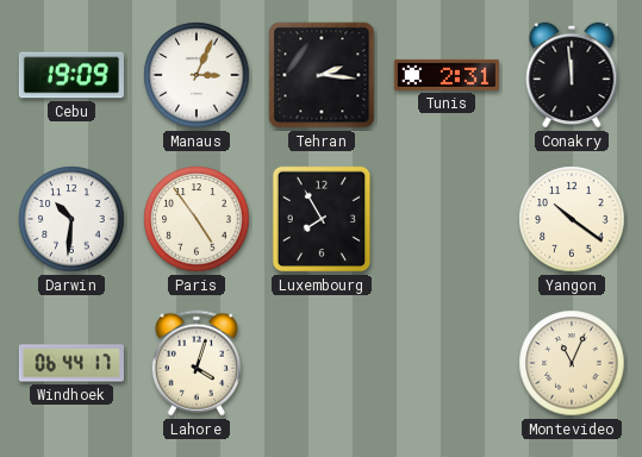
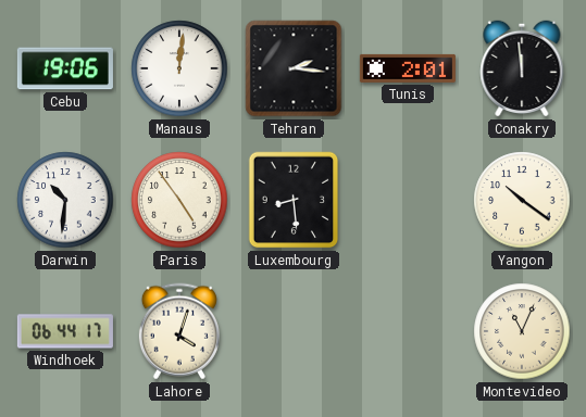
Cebu: 19:09 -> 19:06
Manaus: 3:04 -> 12:01
Tunis: 2:31 -> 2:01
Luxembourg: 7:55 -> 8:29
